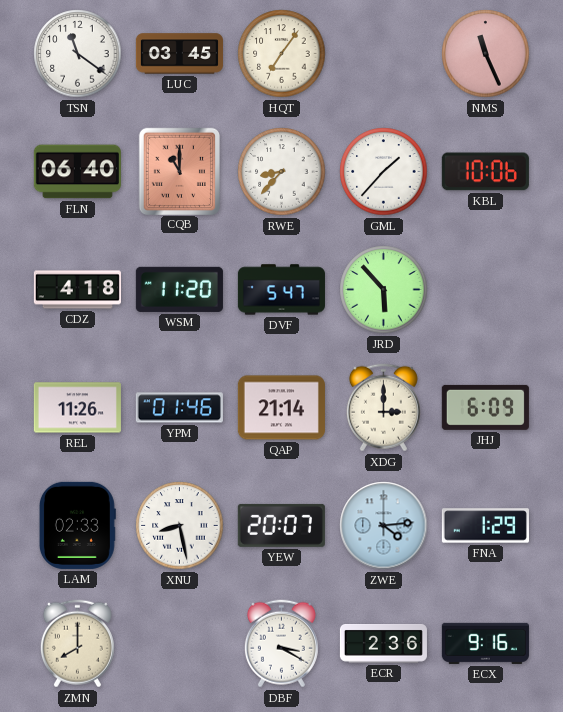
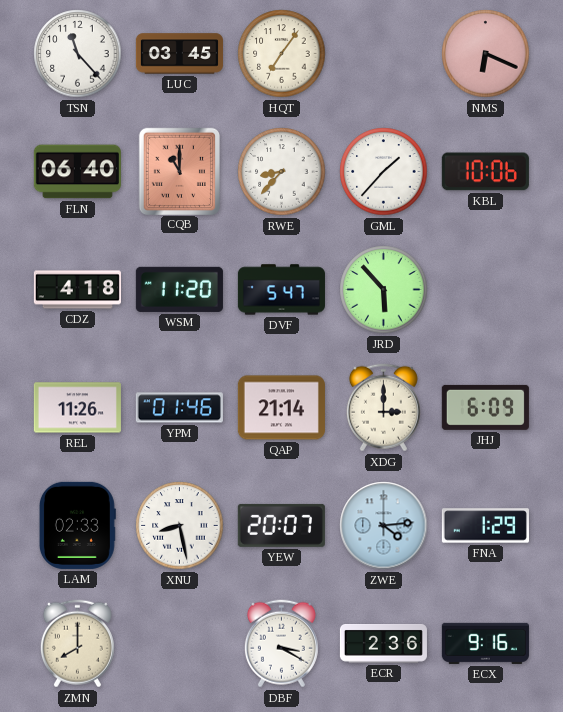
TSN: 11:21 -> 11:23
NMS: 11:26 -> 6:19
